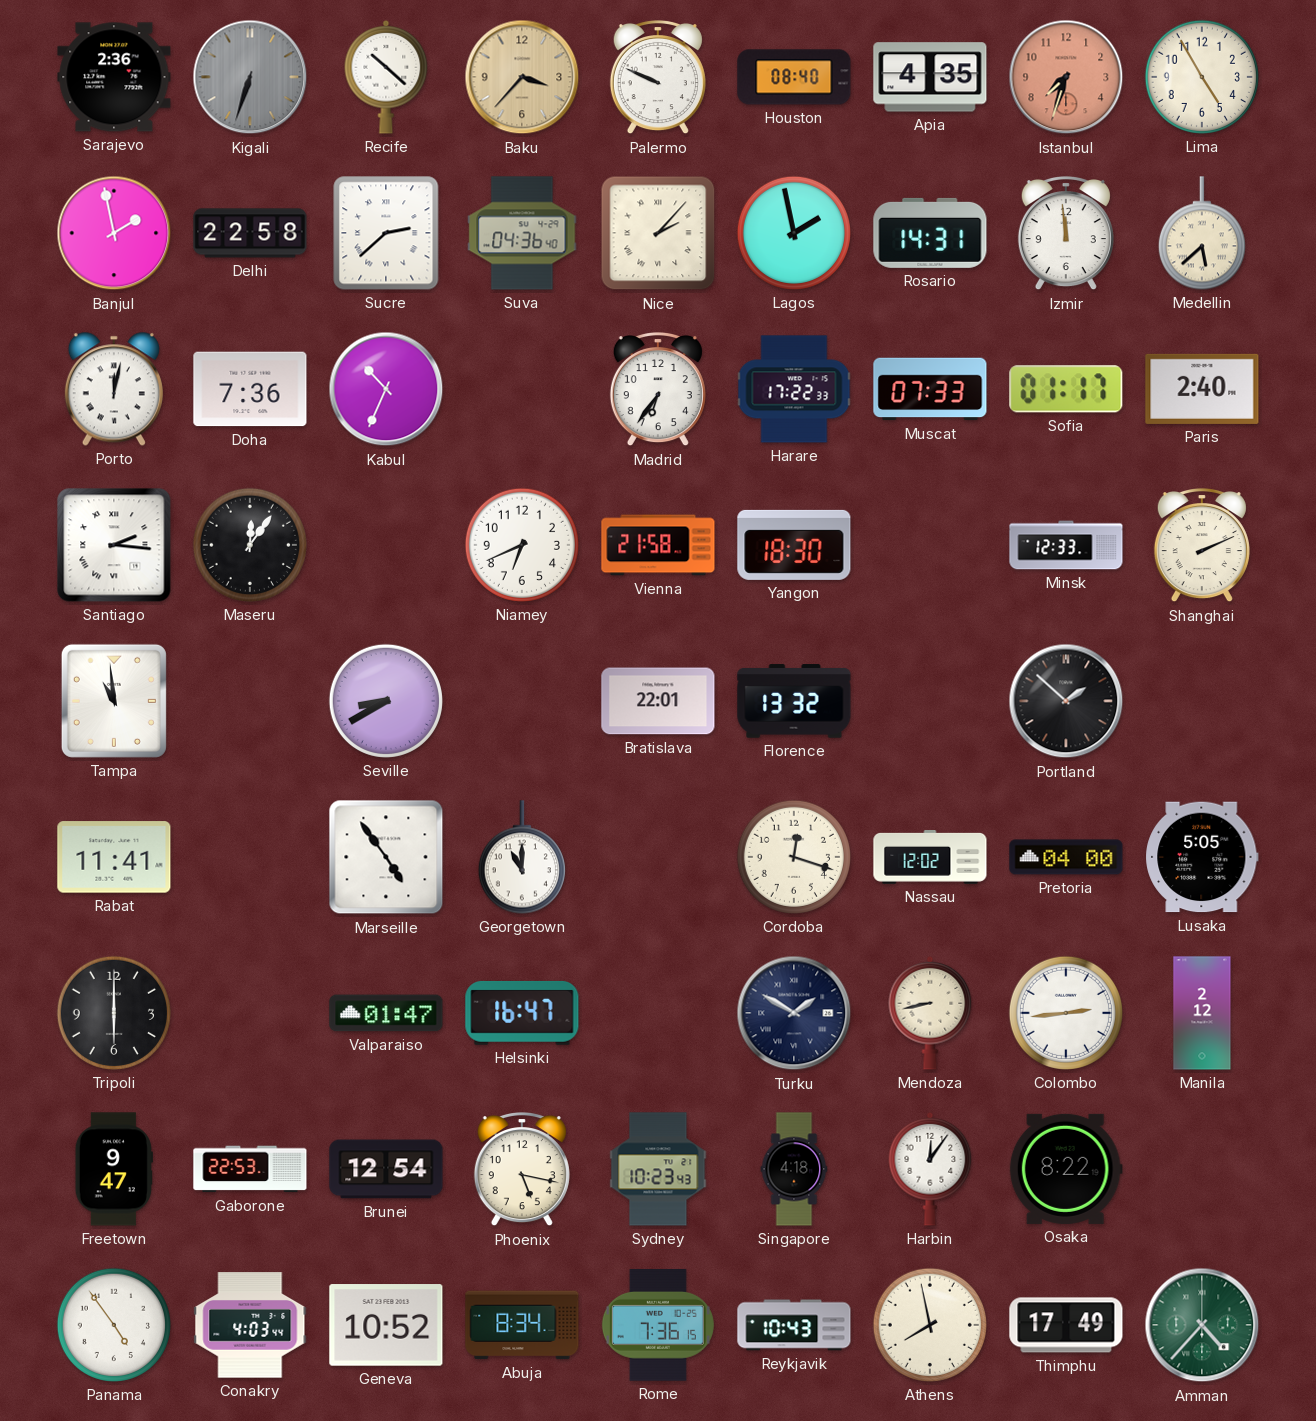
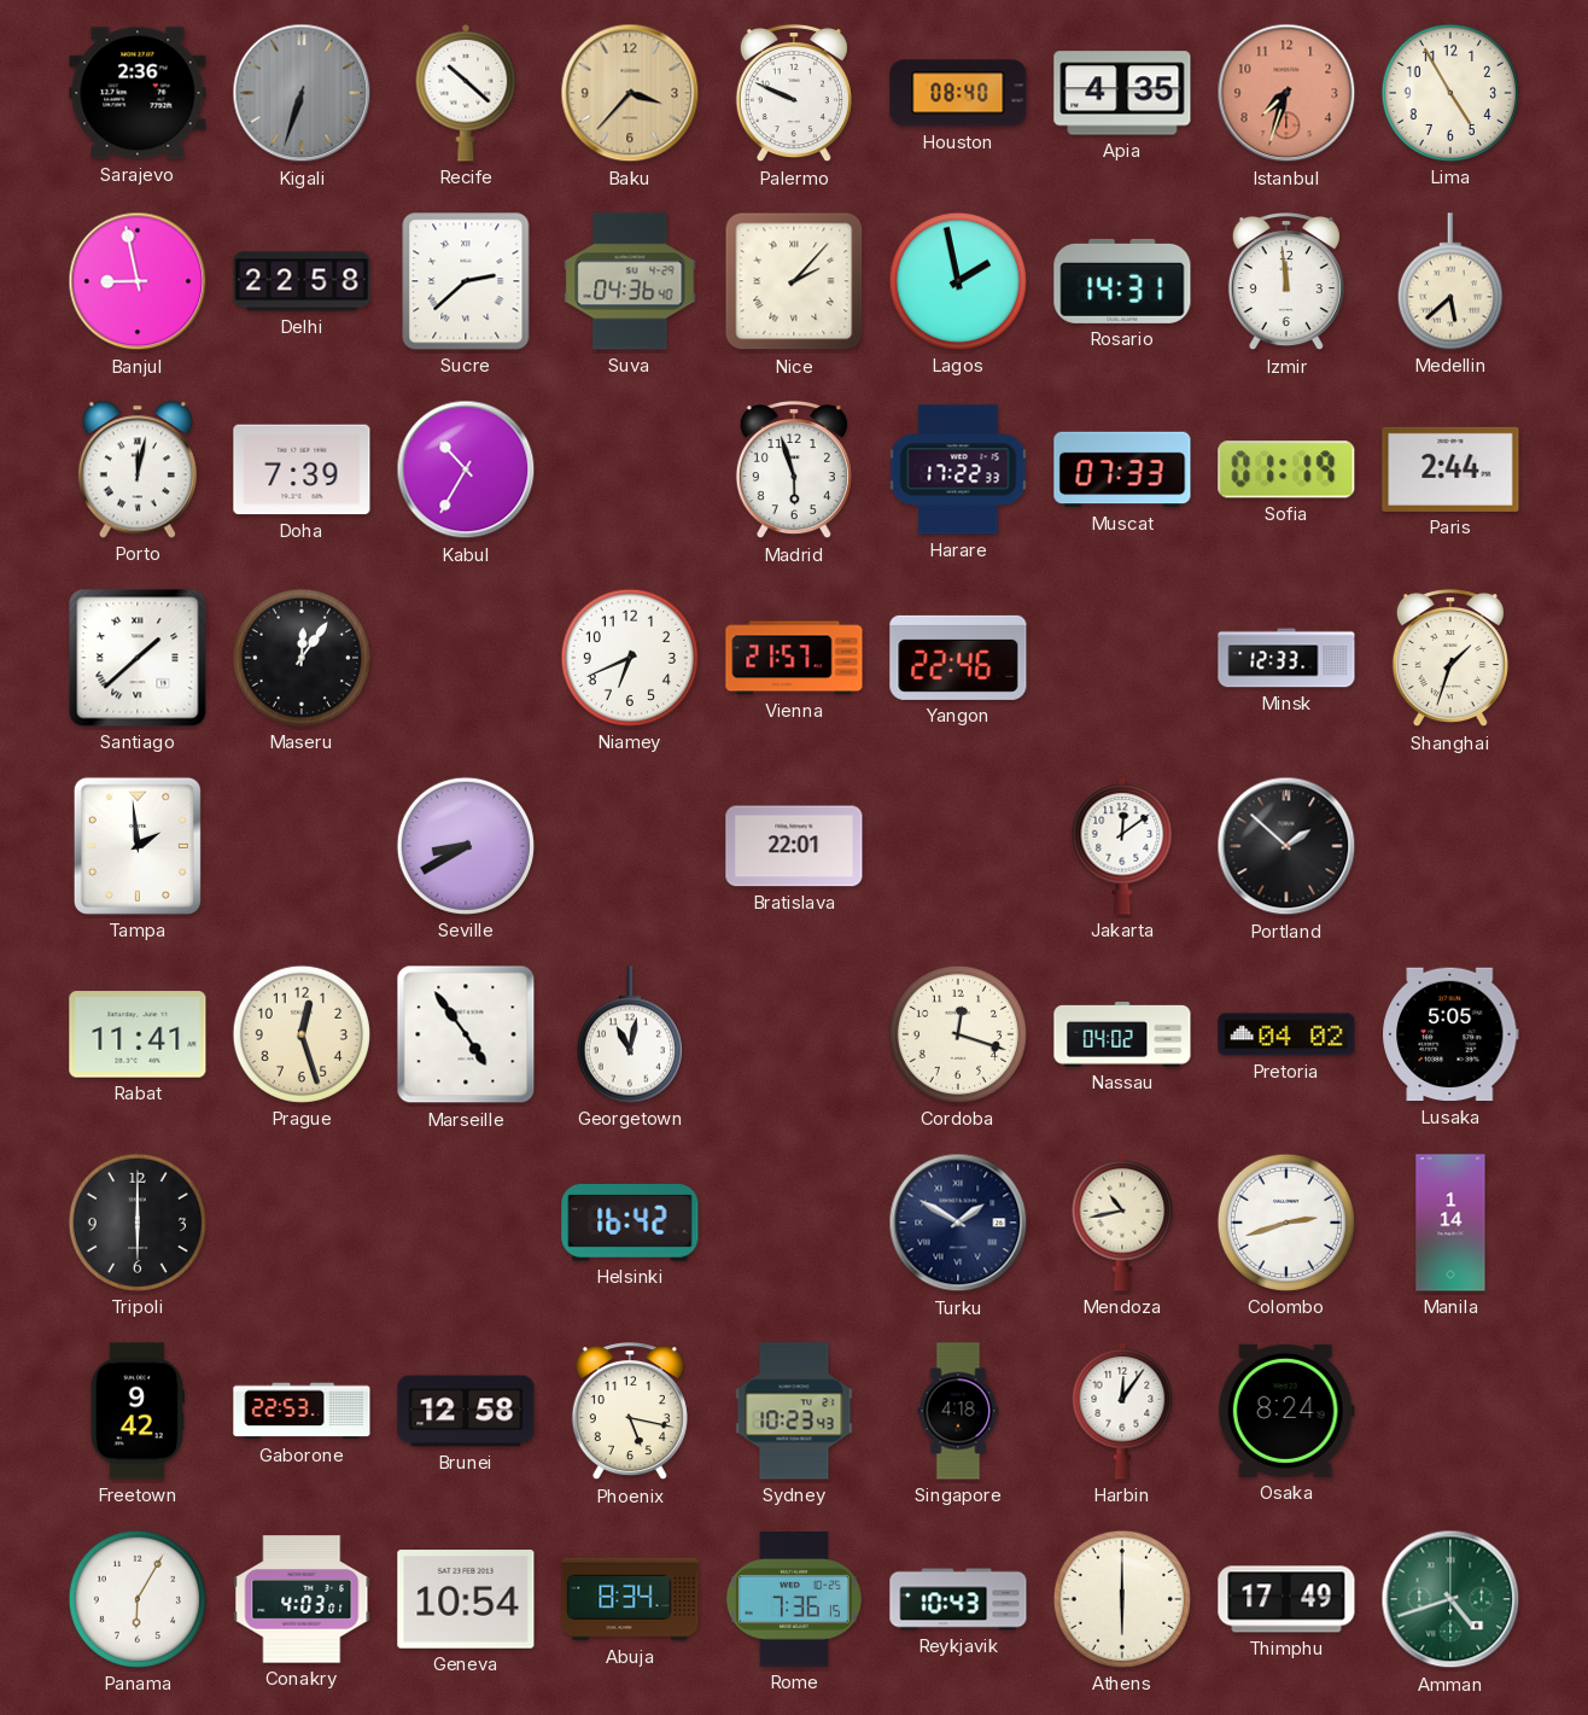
Banjul: 1:58 -> 8:58
Doha: 7:36 -> 7:39
Kabul: 10:34 -> 10:35
Madrid: 6:36 -> 5:57
Sofia: 01:17 -> 01:19
Paris: 2:40 -> 2:44
Santiago: 2:16 -> 1:38
Vienna: 21:58 -> 21:57
Yangon: 18:30 -> 22:46
Shanghai: 2:11 -> 1:33
Tampa: 10:59 -> 1:59
Florence: 13:32 -> none
Jakarta: none -> 12:09
Prague: none -> 12:27
Georgetown: 11:00 -> 11:02
Nassau: 12:02 -> 04:02
Pretoria: 04:00 -> 04:02
Valparaiso: 01:47 -> none
Helsinki: 16:47 -> 16:42
Mendoza: 8:43 -> 10:43
Colombo: 2:44 -> 2:42
Manila: 2:12 -> 1:14
Freetown: 9:47 -> 9:42
Brunei: 12:54 -> 12:58
Osaka: 8:22 -> 8:24
Panama: 4:54 -> 6:05
Conakry: 4:03:44 -> 4:03:01
Geneva: 10:52 -> 10:54
Athens: 7:58 -> 6:00
Amman: 4:37 -> 4:42
